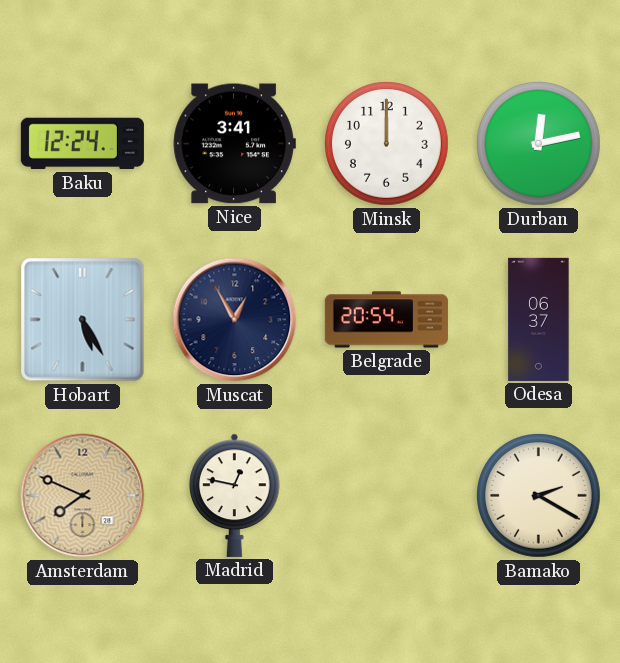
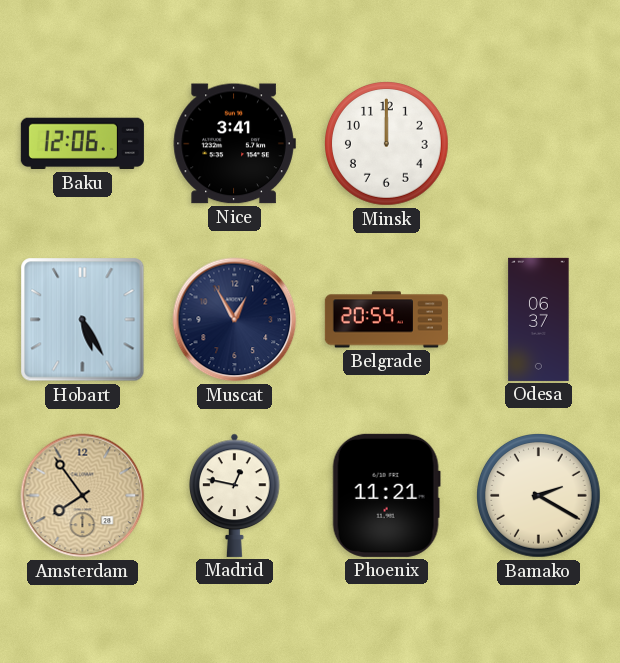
Baku: 12:24 -> 12:06
Durban: 12:13 -> none
Amsterdam: 7:49 -> 7:54
Phoenix: none -> 11:21
